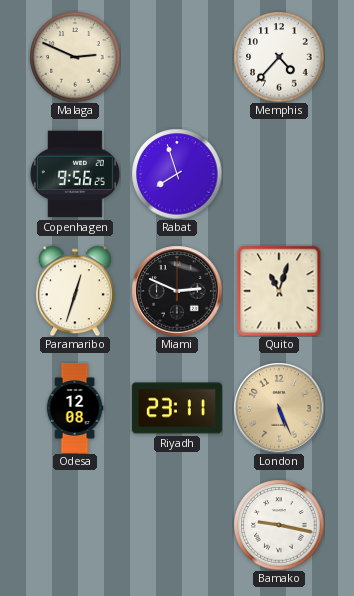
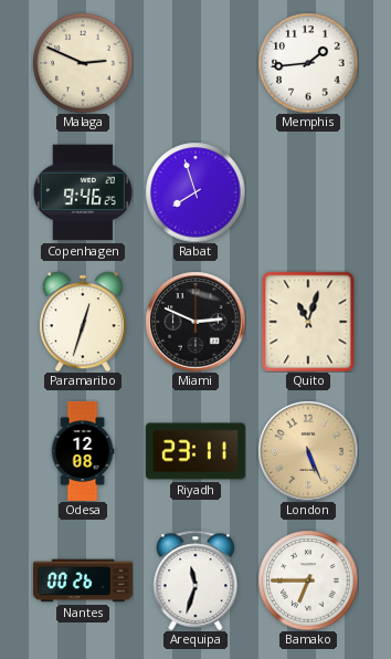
Memphis: 4:37 -> 1:44
Copenhagen: 9:56 -> 9:46
Nantes: none -> 00:26
Arequipa: none -> 11:33
Bamako: 9:17 -> 6:45
